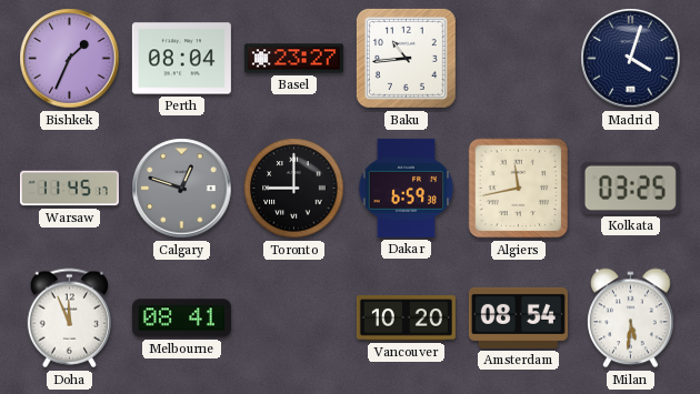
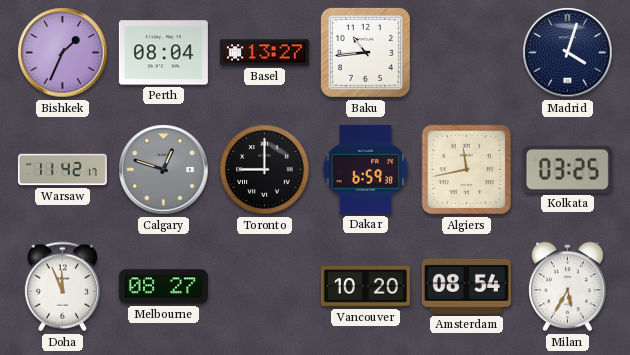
Basel: 23:27 -> 13:27
Warsaw: 11:45 -> 11:42
Melbourne: 08:41 -> 08:27
Milan: 5:31 -> 5:35
